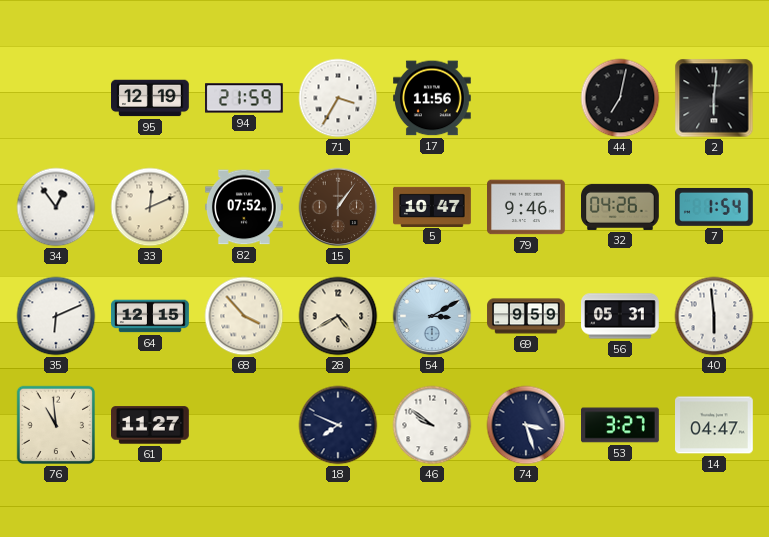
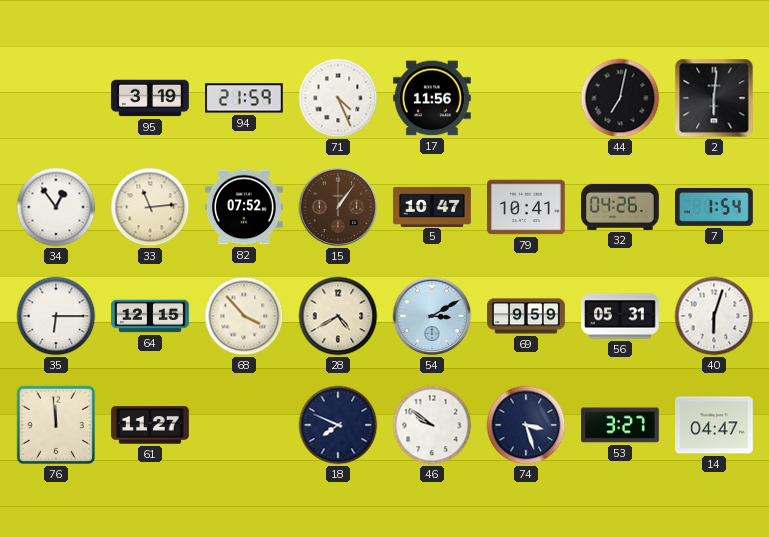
95: 12:19 -> 3:19
71: 3:35 -> 4:26
33: 12:11 -> 11:14
79: 9:46 -> 10:41
35: 6:11 -> 6:15
40: 5:59 -> 6:03
76: 10:59 -> 11:59
